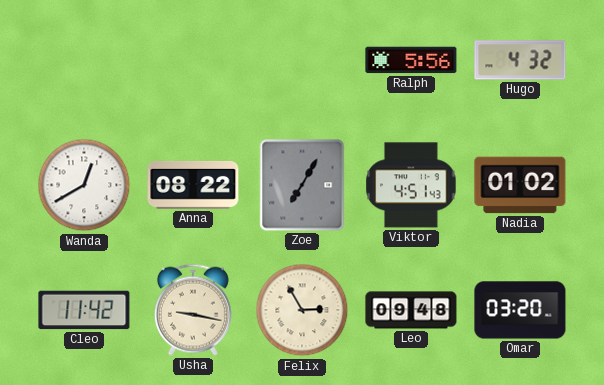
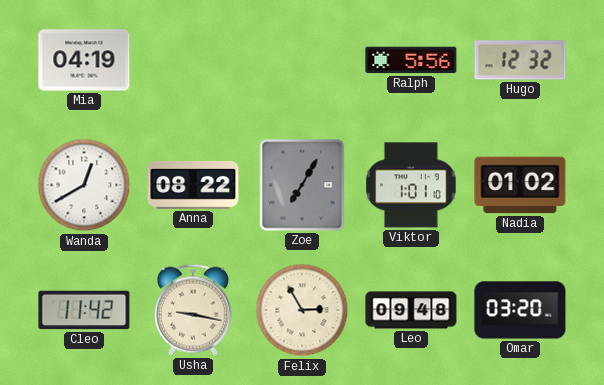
Mia: none -> 04:19
Hugo: 4:32 -> 12:32
Viktor: 4:51 -> 1:01
